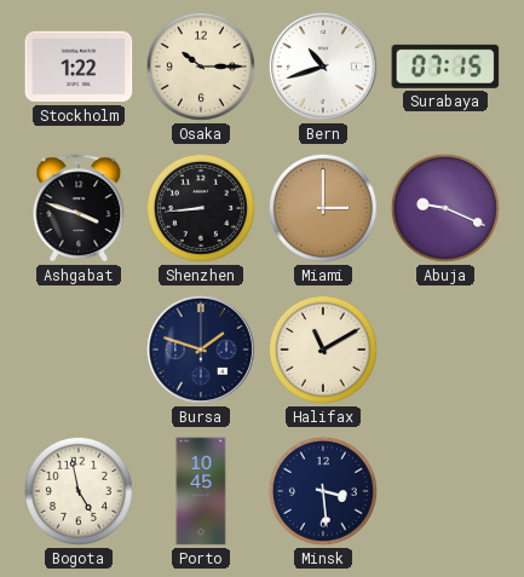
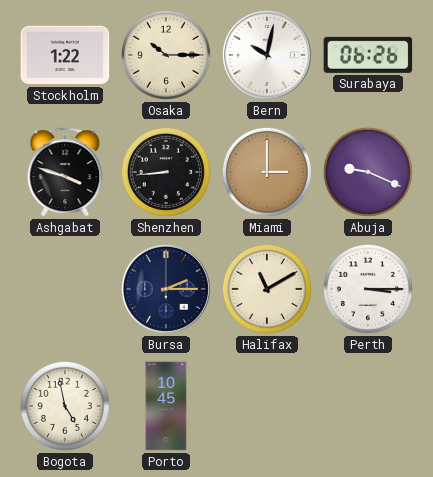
Bern: 10:42 -> 10:02
Surabaya: 07:15 -> 06:26
Bursa: 1:48 -> 2:15
Perth: none -> 3:15
Minsk: 3:29 -> none
